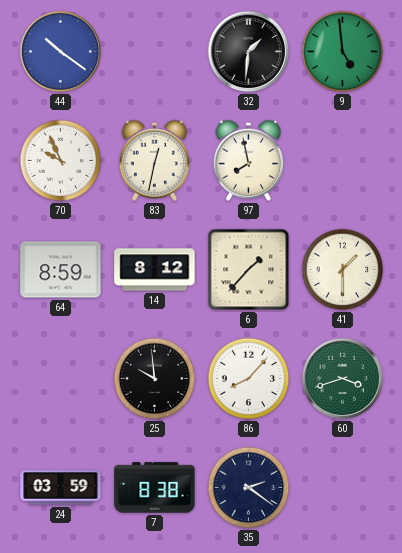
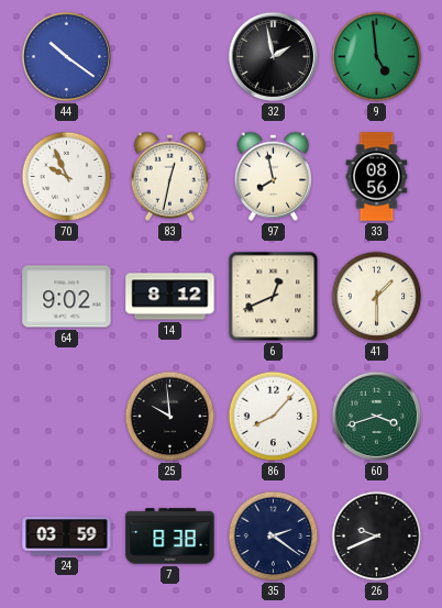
32: 1:31 -> 1:58
33: none -> 08:56
64: 8:59 -> 9:02
6: 1:37 -> 12:41
26: none -> 9:41
